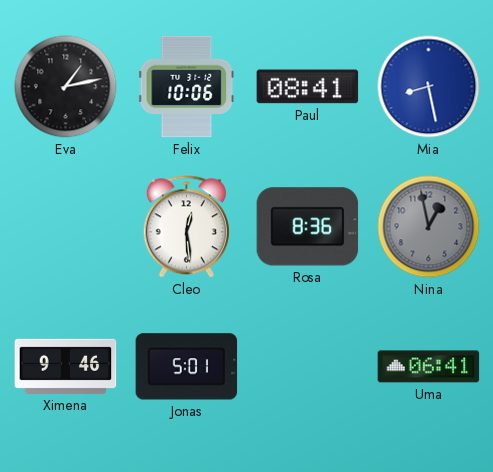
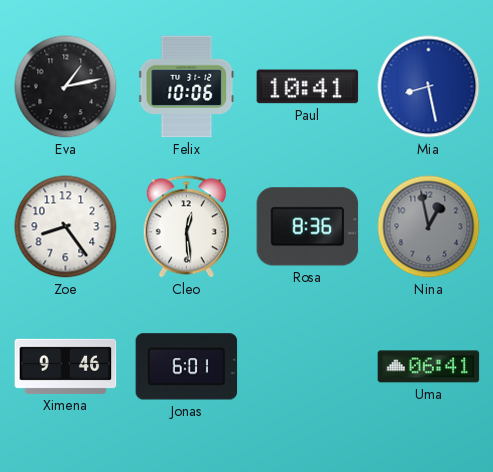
Paul: 08:41 -> 10:41
Zoe: none -> 8:24
Jonas: 5:01 -> 6:01
